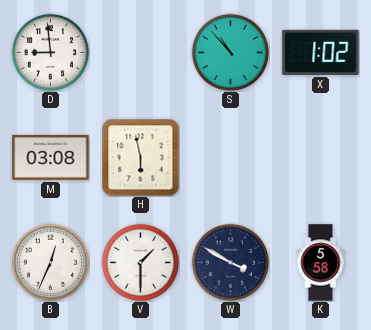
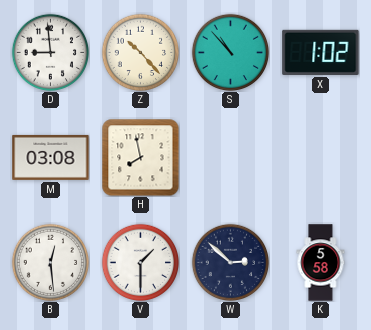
Z: none -> 10:23
H: 5:58 -> 7:58
B: 12:34 -> 12:29
W: 3:50 -> 2:52
